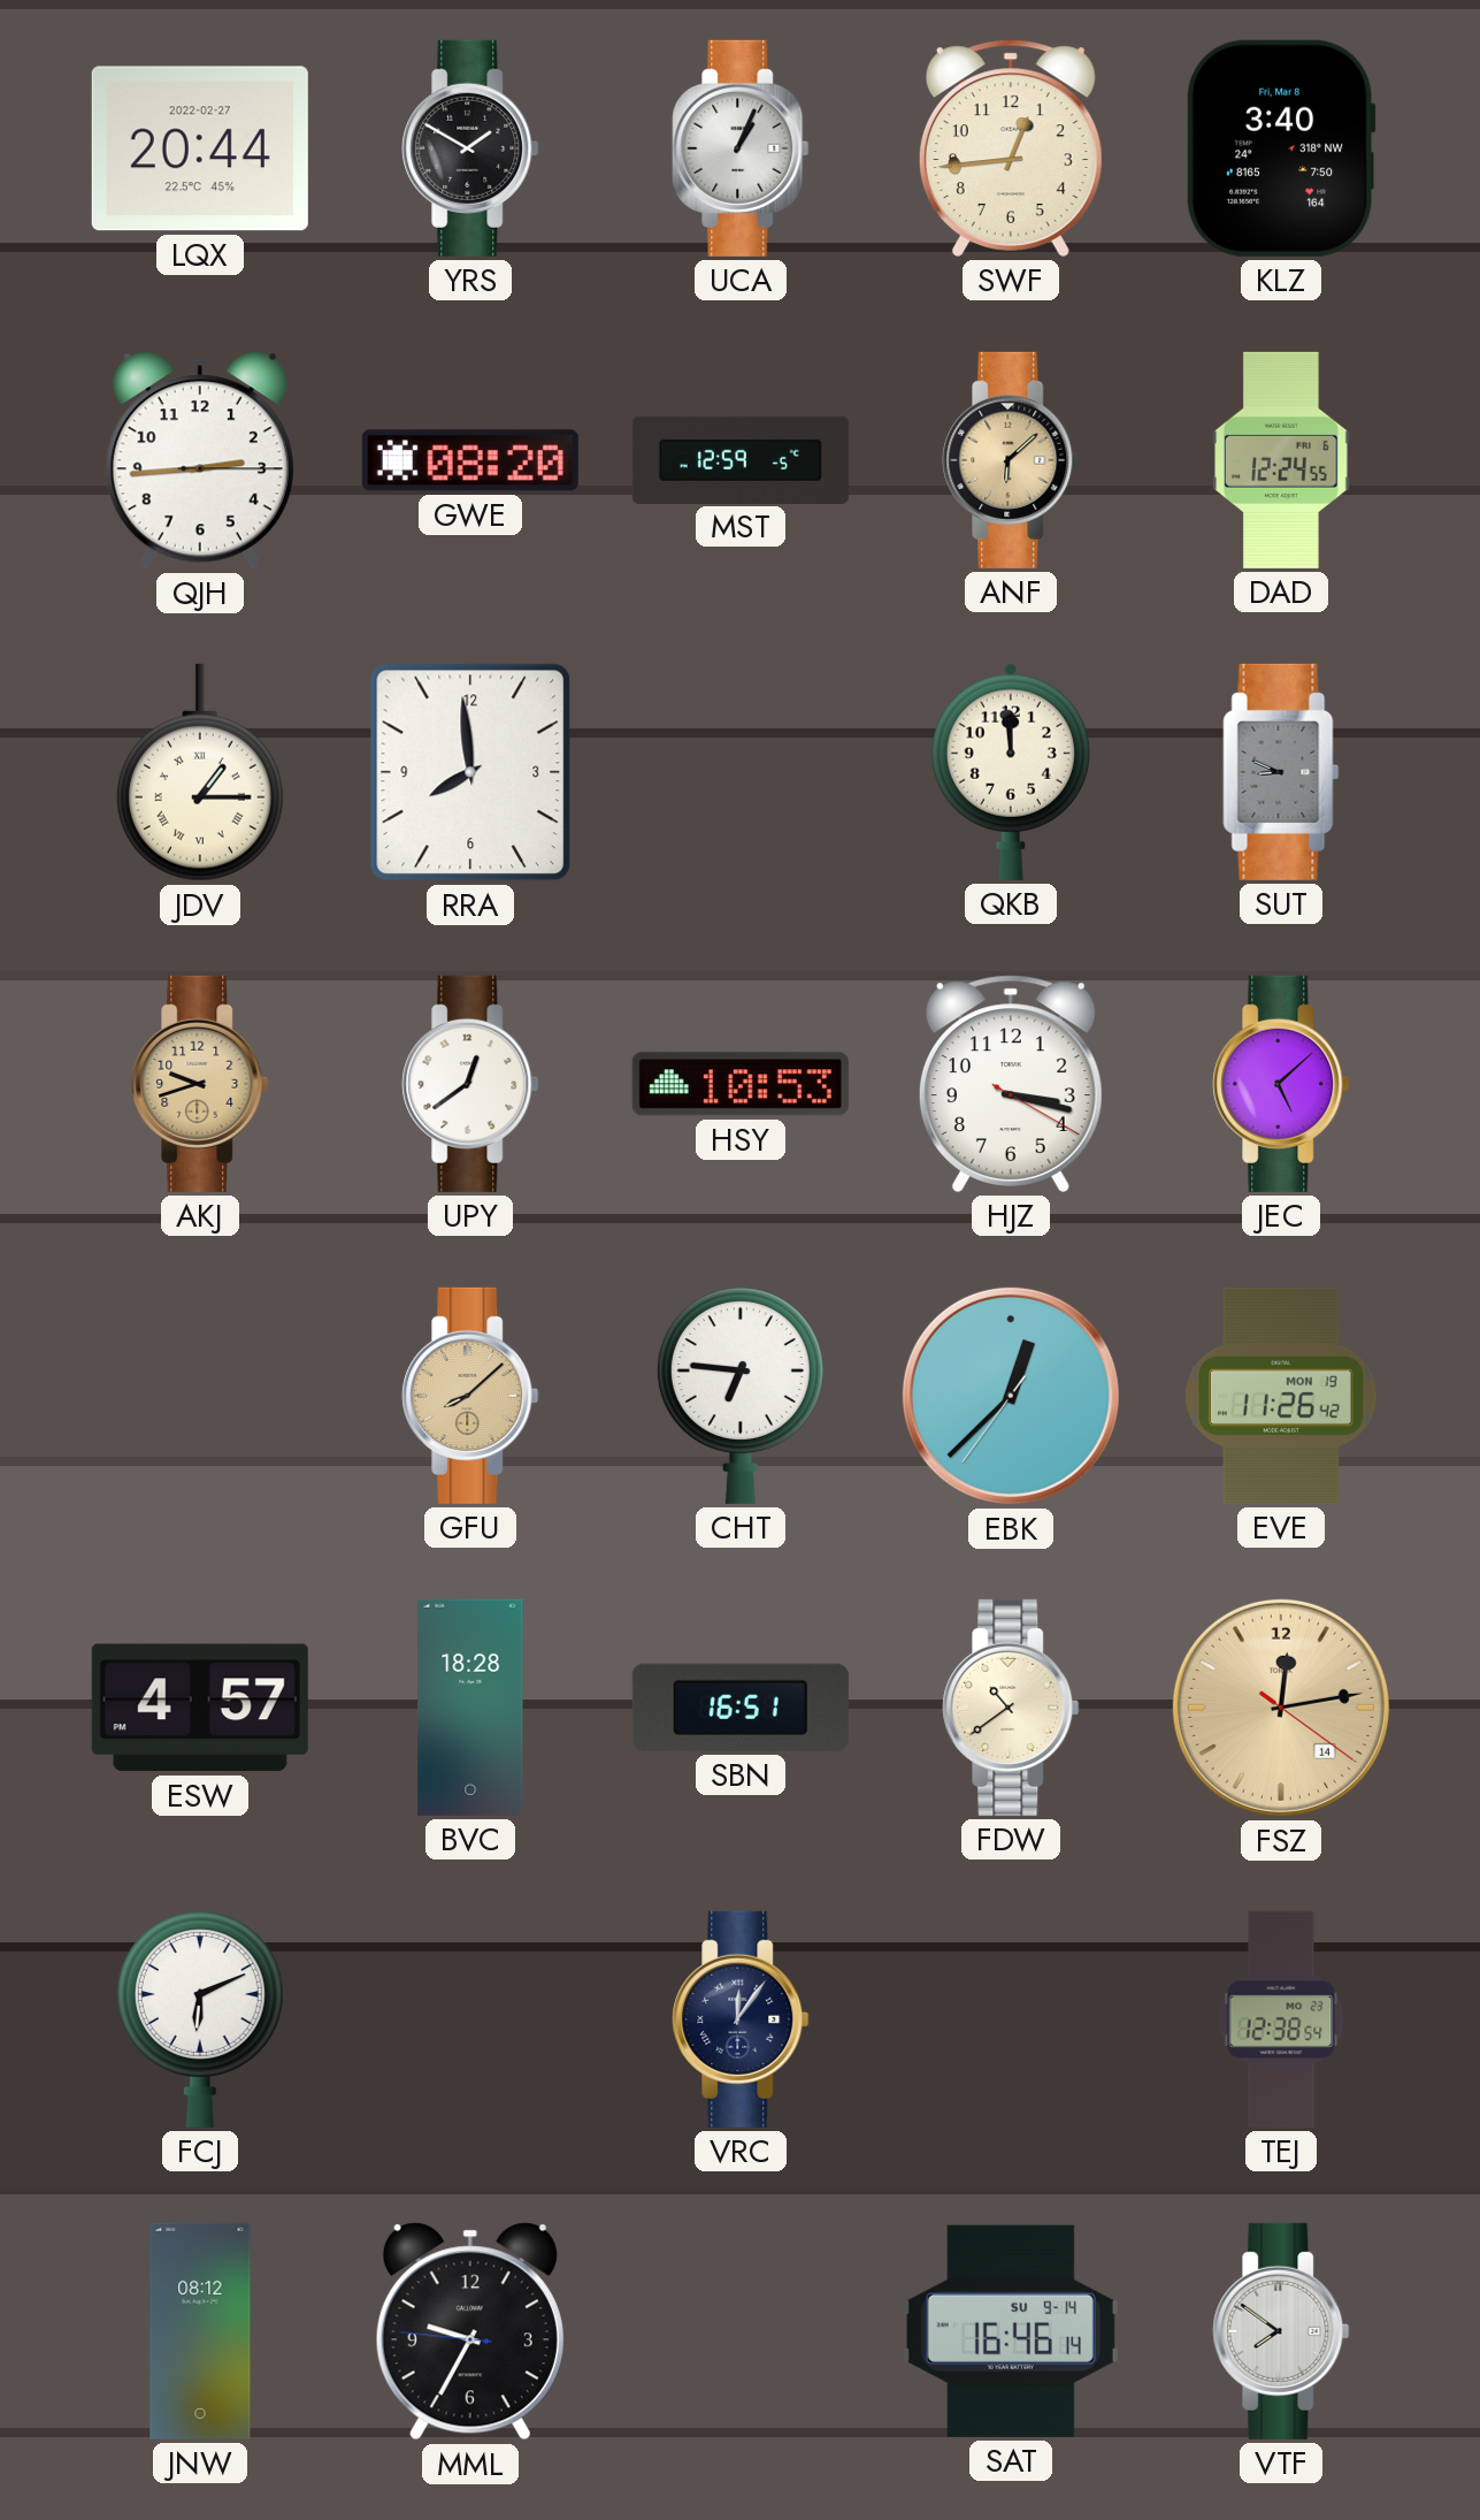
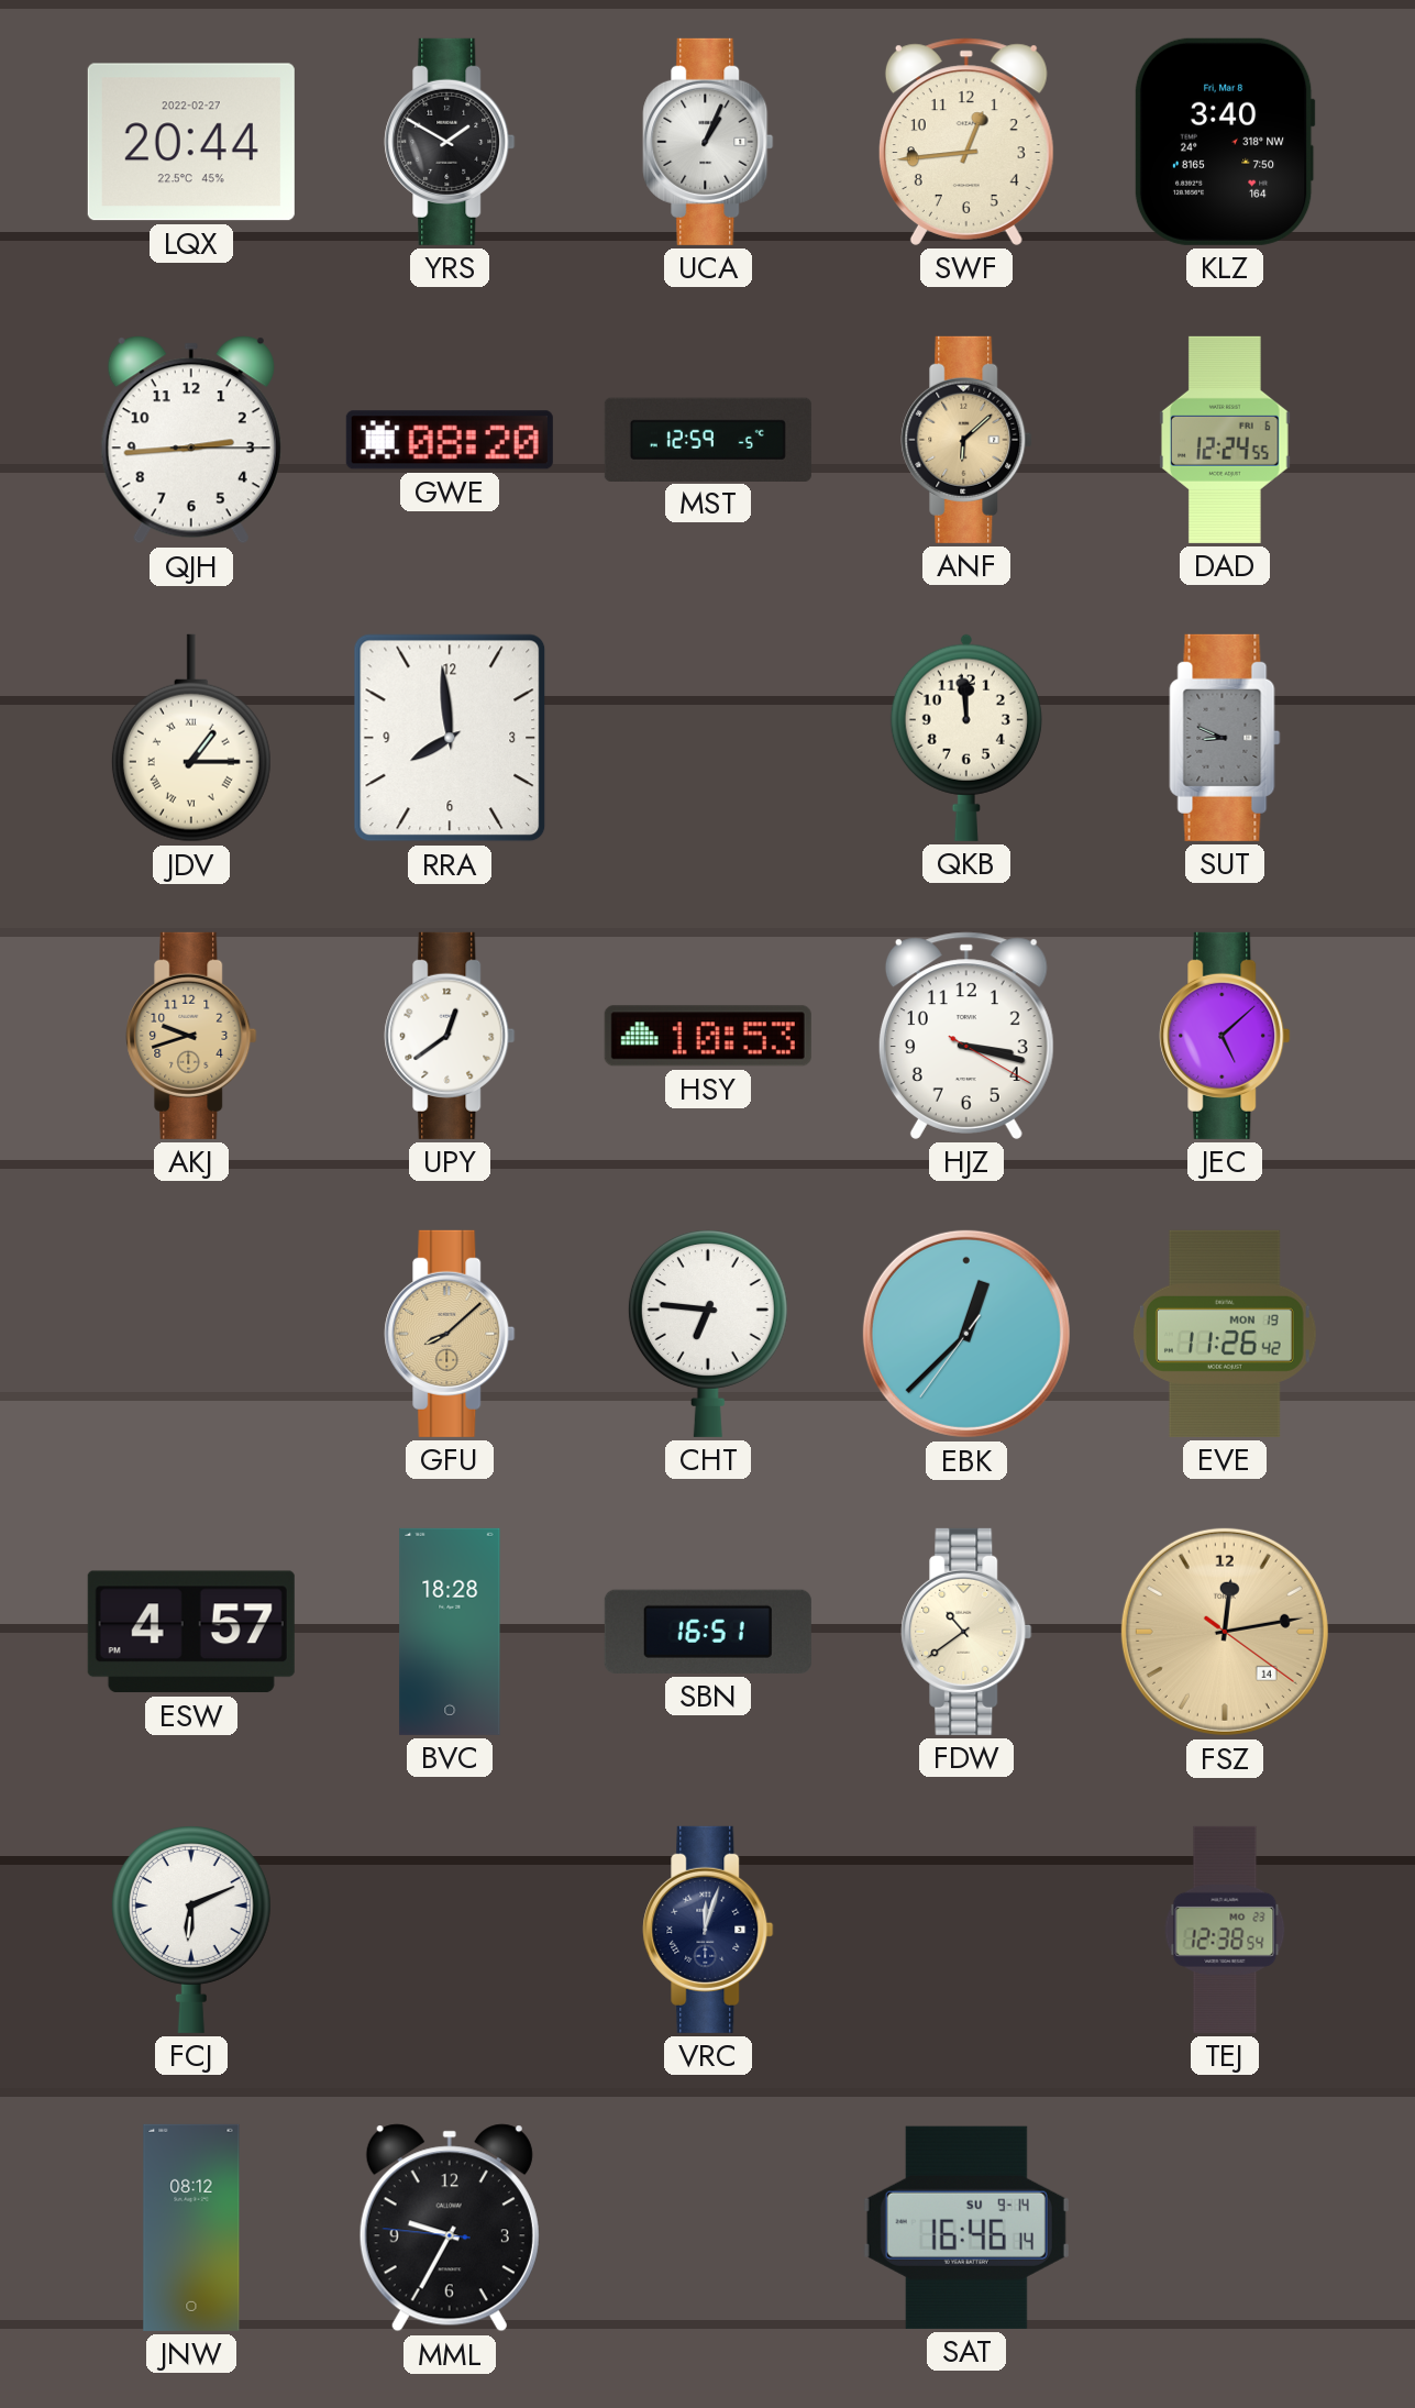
VRC: 12:06 -> 12:03
VTF: 7:51 -> none
